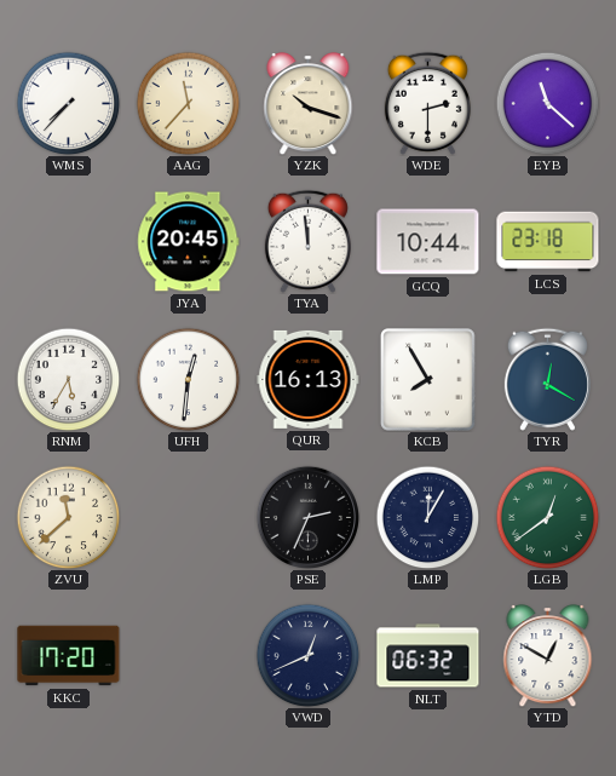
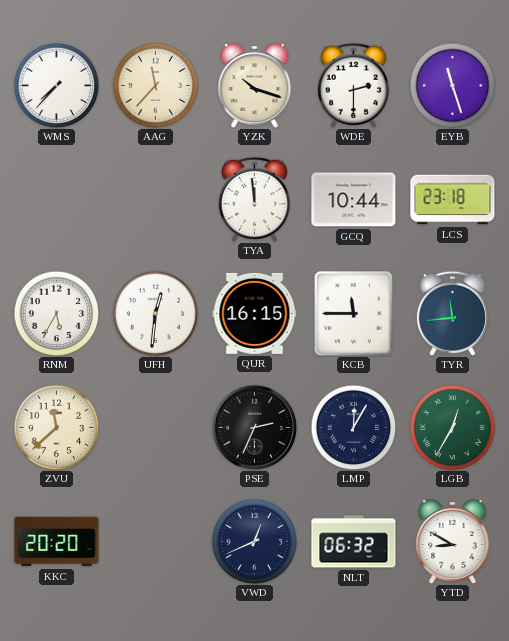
EYB: 11:22 -> 11:27
JYA: 20:45 -> none
QUR: 16:13 -> 16:15
KCB: 7:55 -> 11:45
TYR: 12:20 -> 11:44
LGB: 12:39 -> 12:35
KKC: 17:20 -> 20:20
YTD: 12:50 -> 8:50
